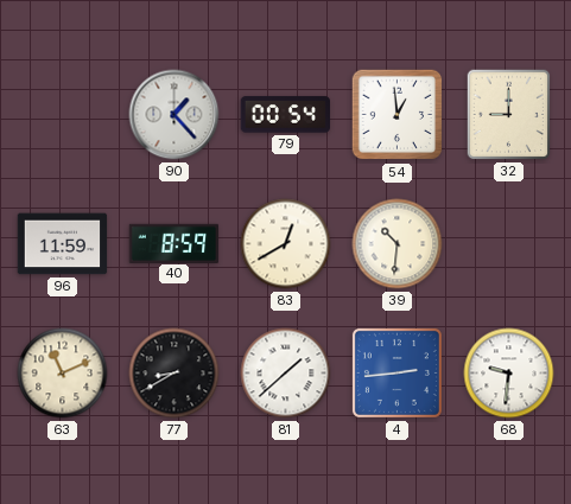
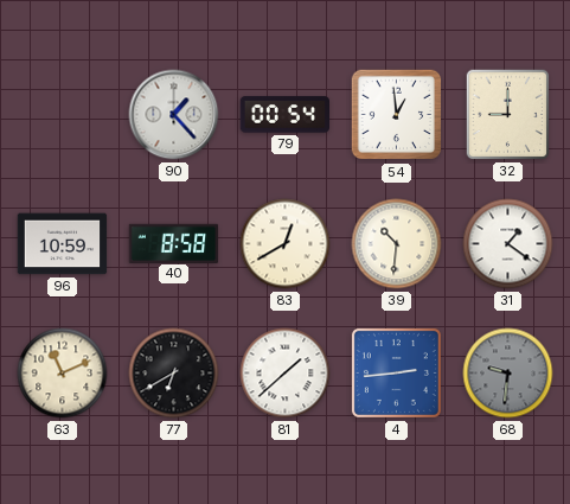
96: 11:59 -> 10:59
40: 8:59 -> 8:58
31: none -> 1:21
77: 8:40 -> 6:40
68 dial: white -> grey
